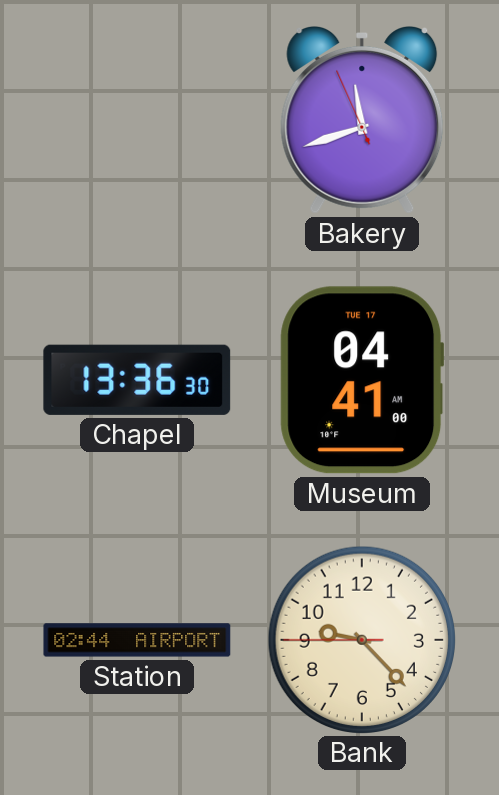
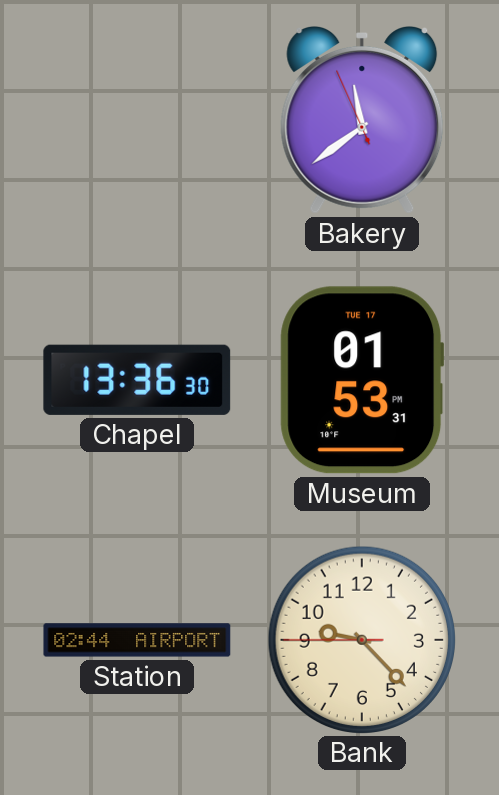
Bakery: 11:41 -> 11:38
Museum: 04:41 -> 01:53
